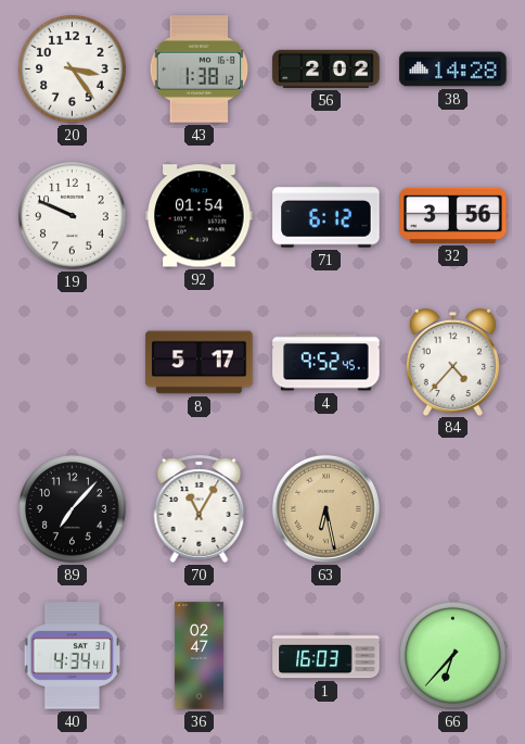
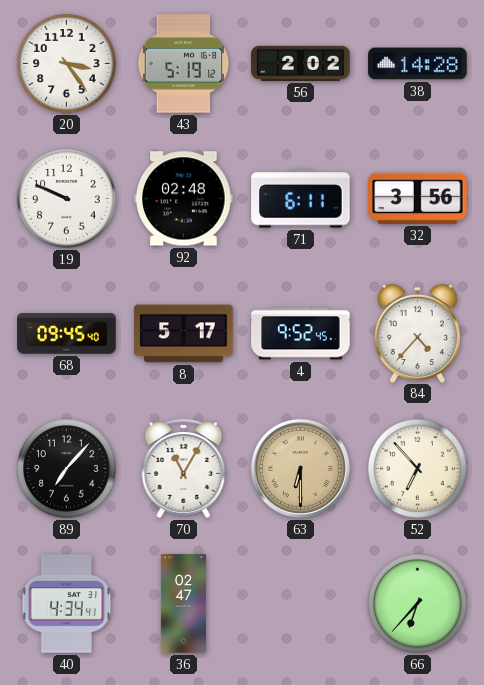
43: 1:38 -> 5:19
92: 01:54 -> 02:48
71: 6:12 -> 6:11
68: none -> 09:45
63: 6:28 -> 6:30
52: none -> 6:53
1: 16:03 -> none
